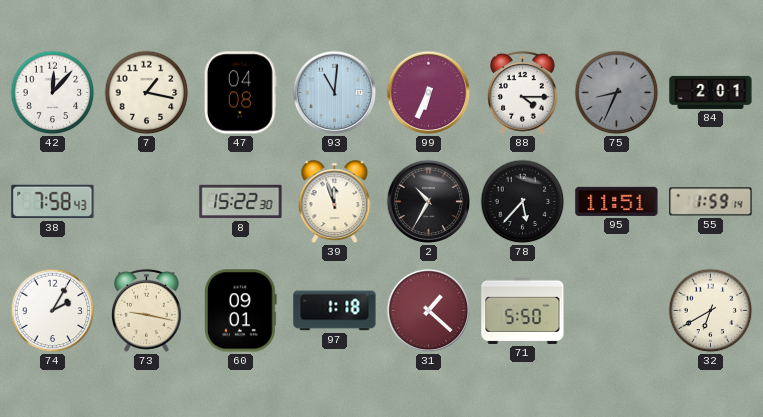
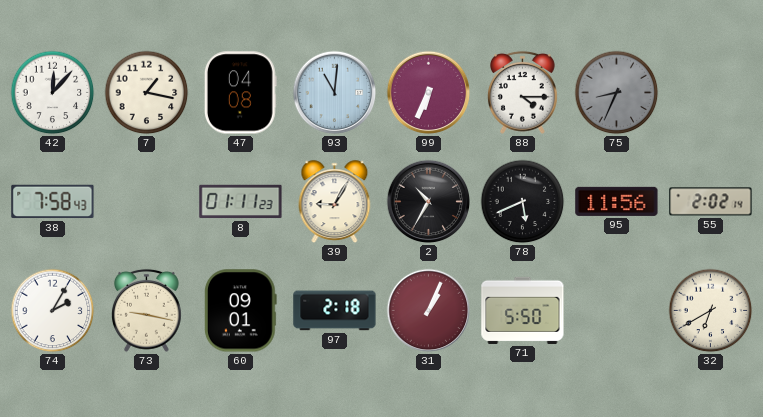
84: 2:01 -> none
8: 15:22 -> 01:11
39: 11:57 -> 9:05
78: 5:37 -> 5:41
95: 11:51 -> 11:56
55: 1:59 -> 2:02
97: 1:18 -> 2:18
31: 1:22 -> 1:04
